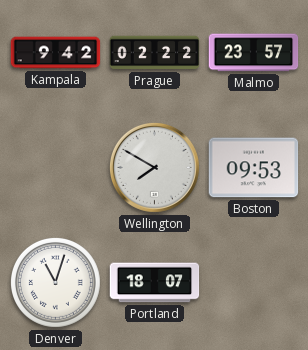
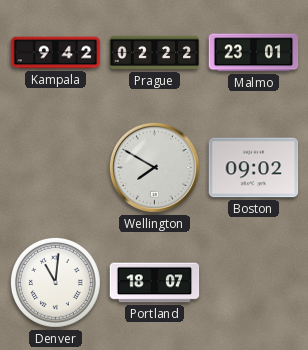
Malmo: 23:57 -> 23:01
Boston: 09:53 -> 09:02
Denver: 11:03 -> 11:01
